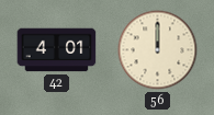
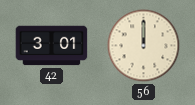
42: 4:01 -> 3:01
